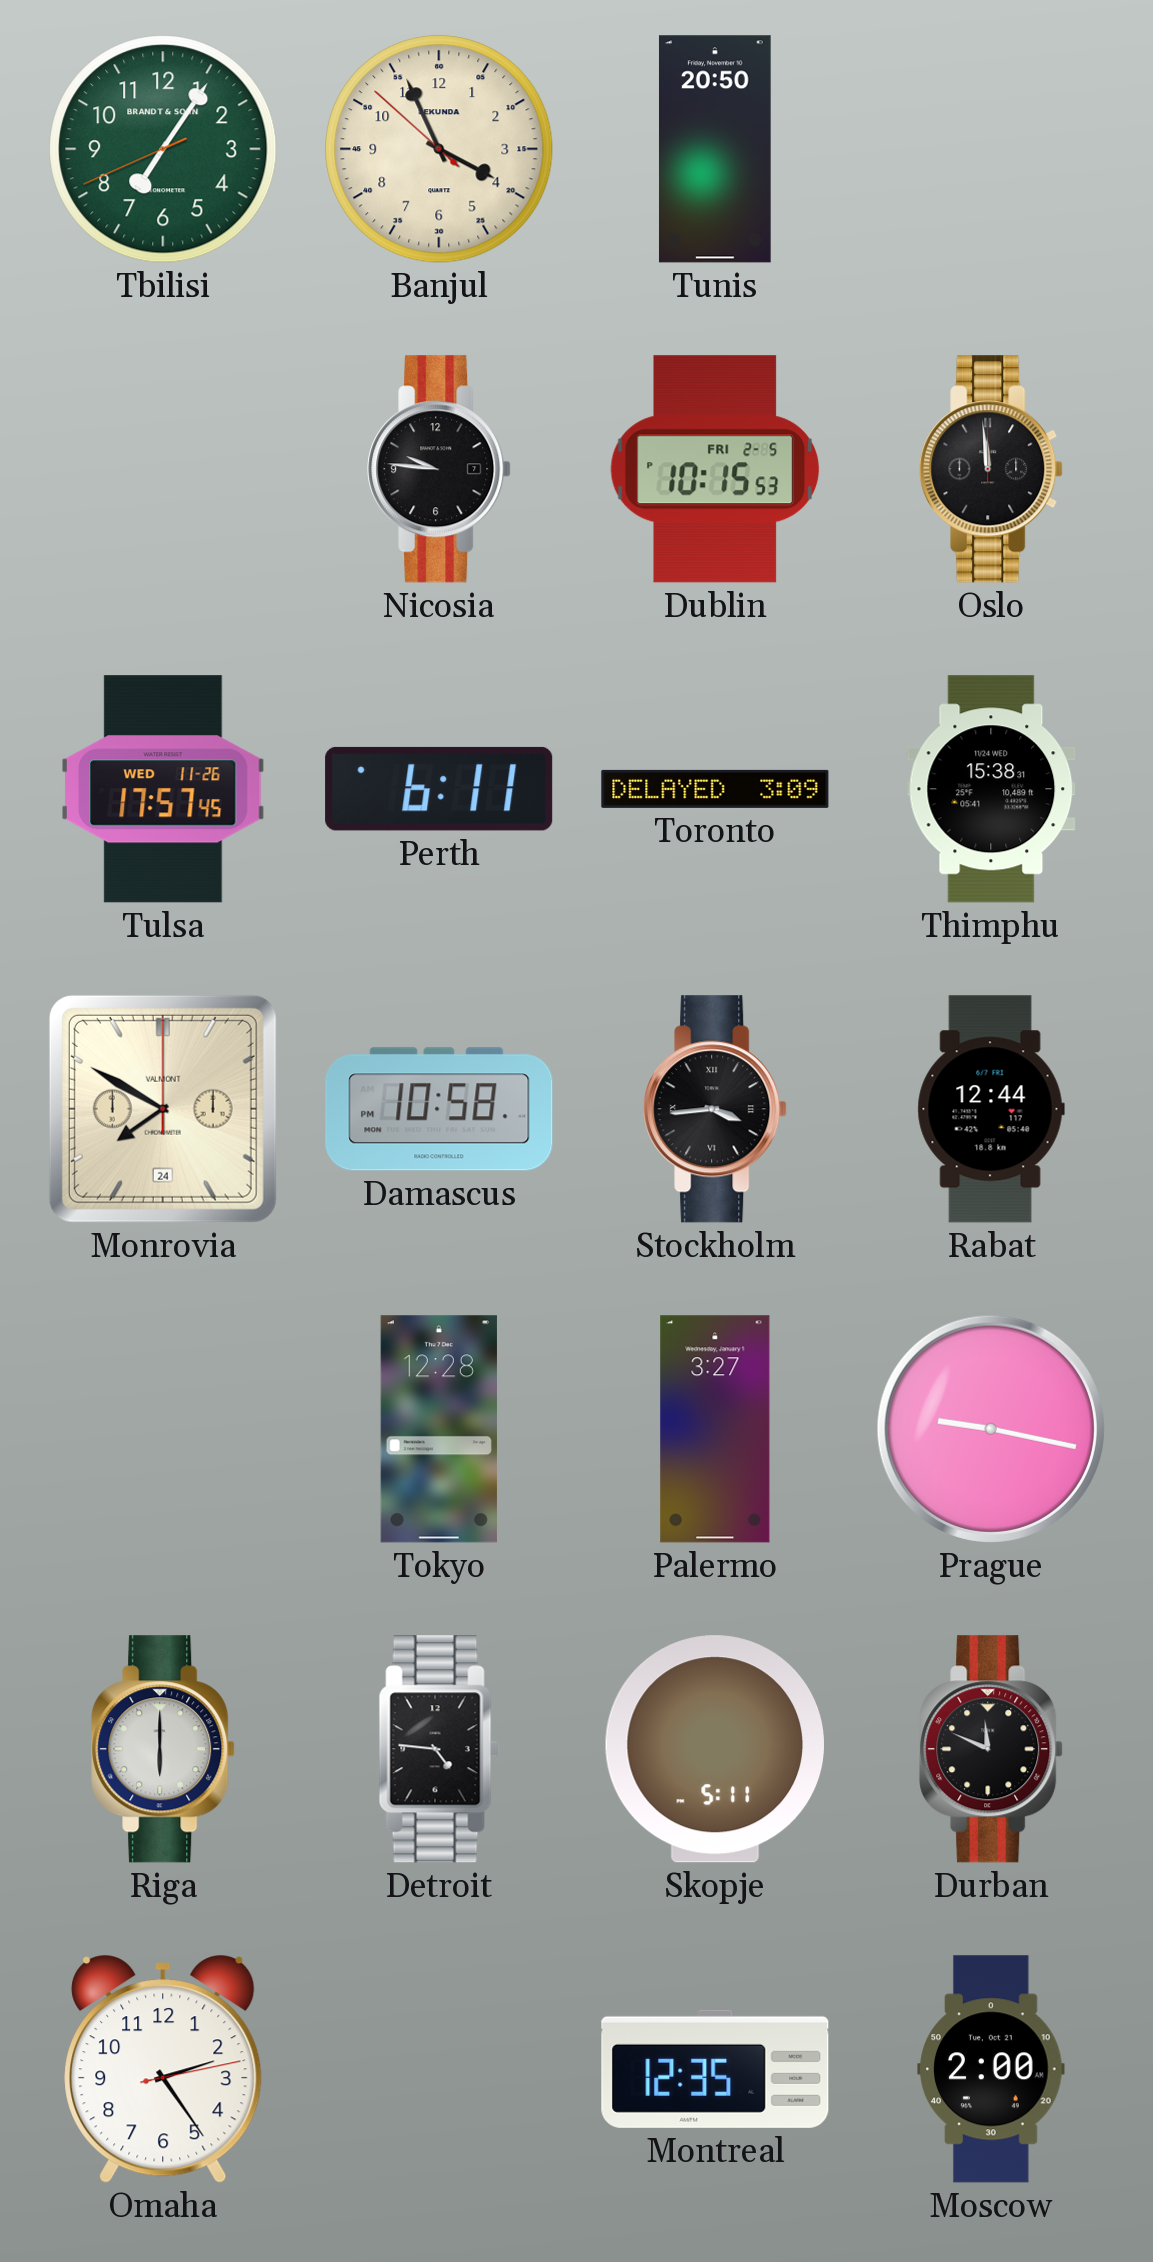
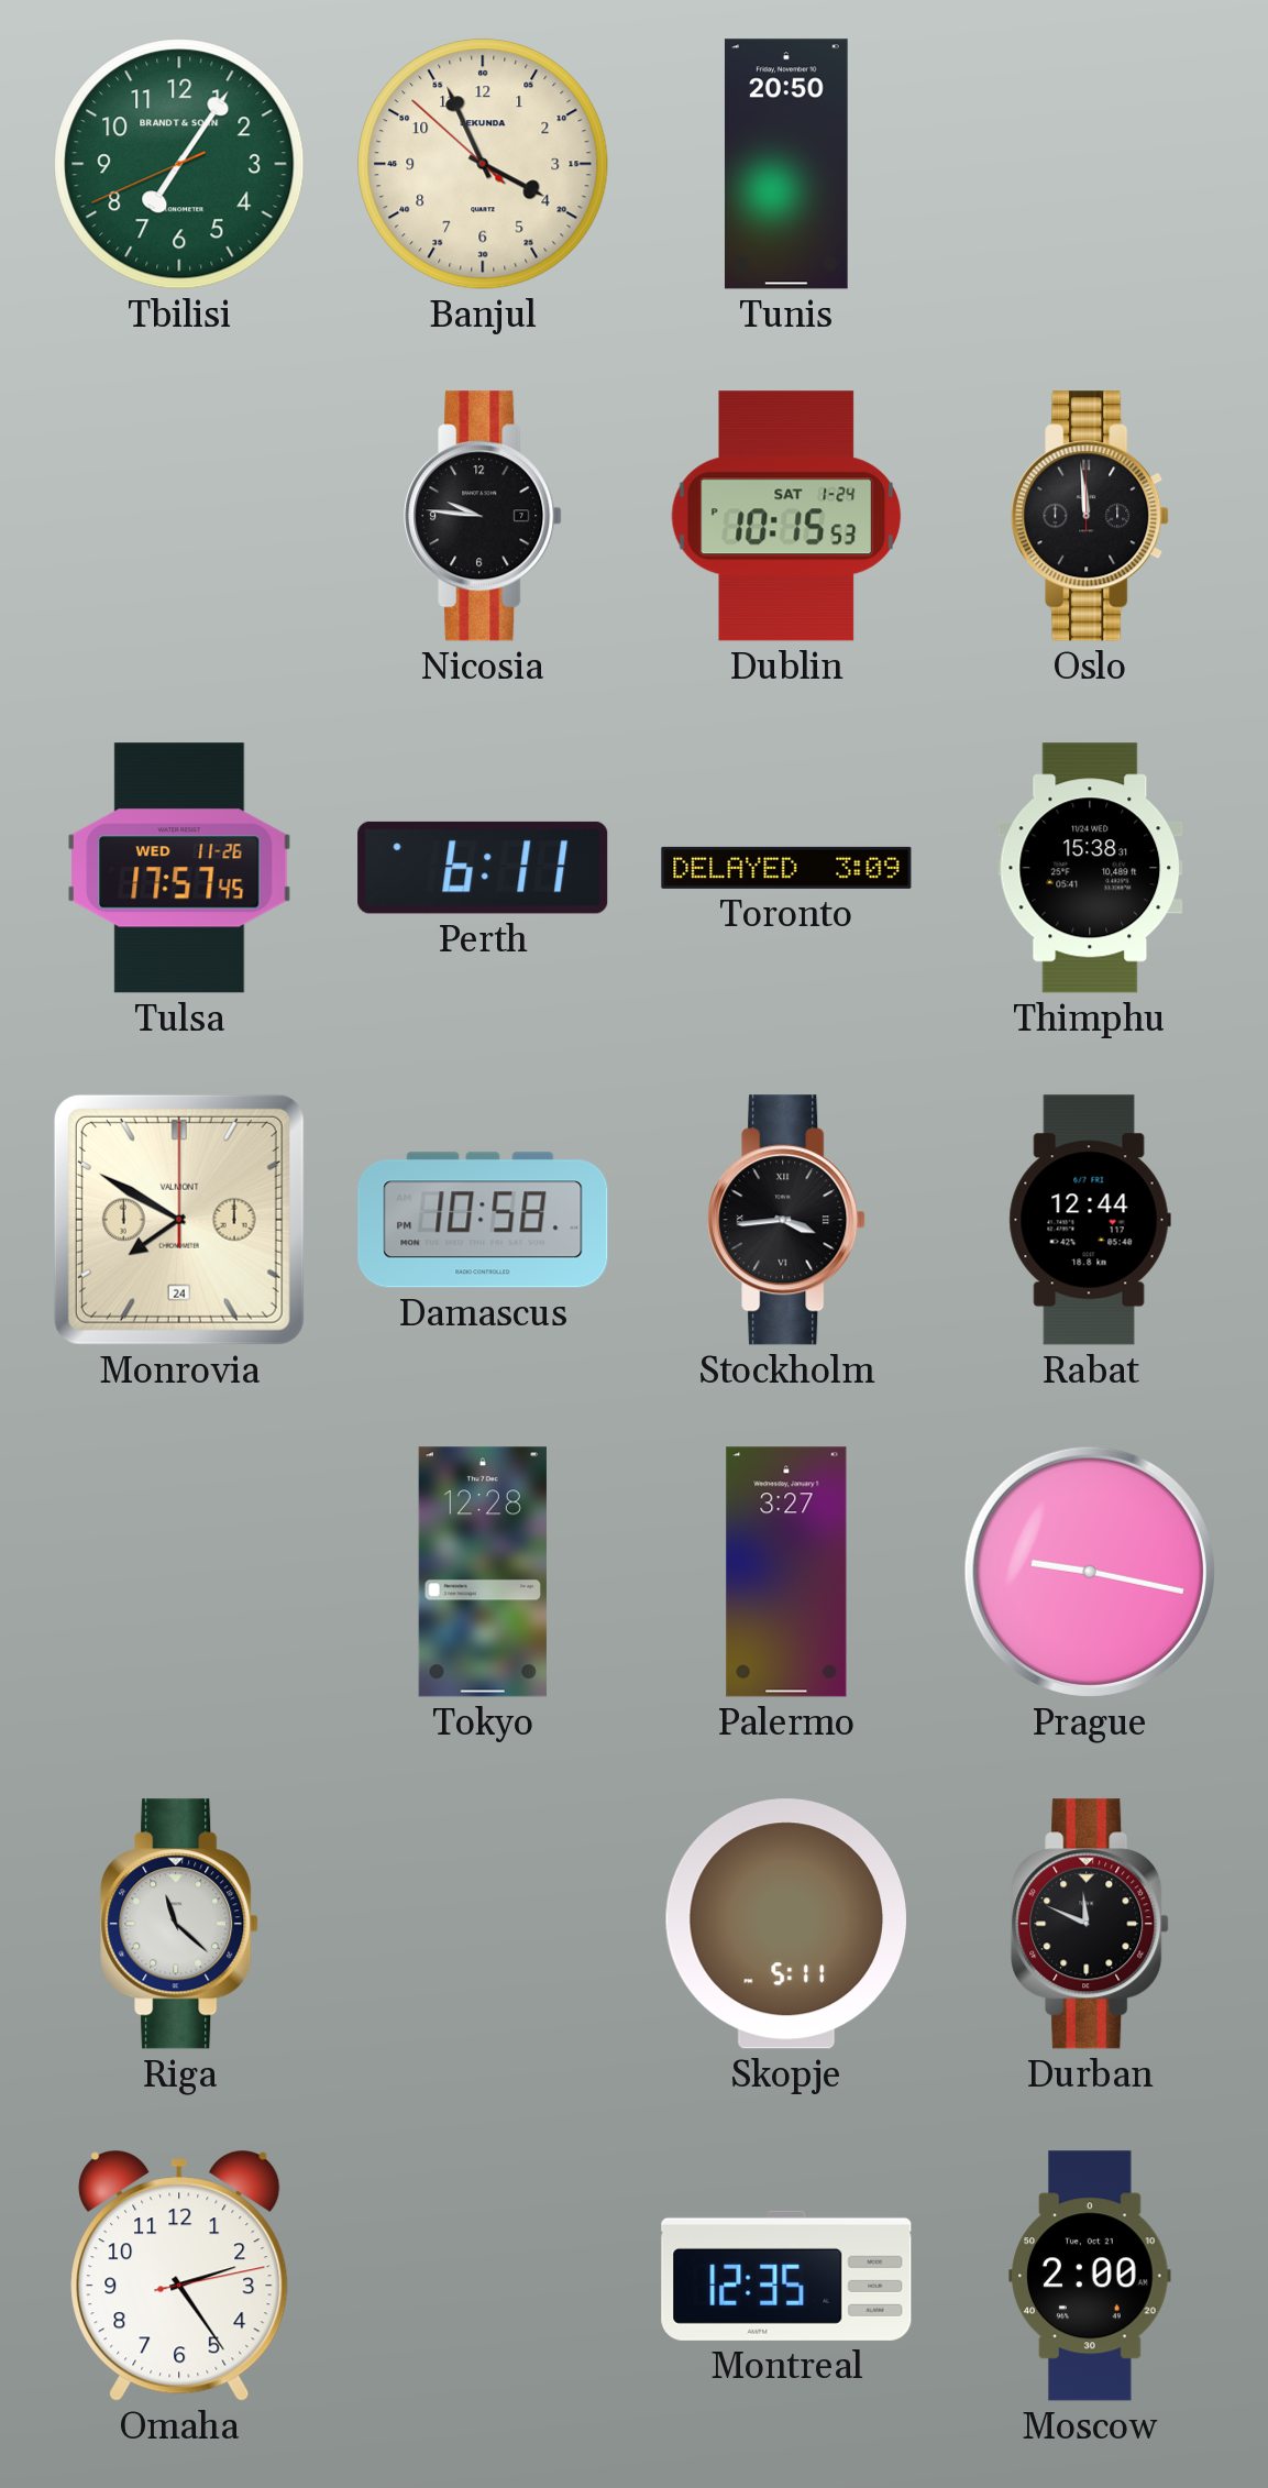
Dublin date: FRI 2-5 -> SAT 1-24
Riga: 6:00 -> 11:22
Detroit: 4:46 -> none
